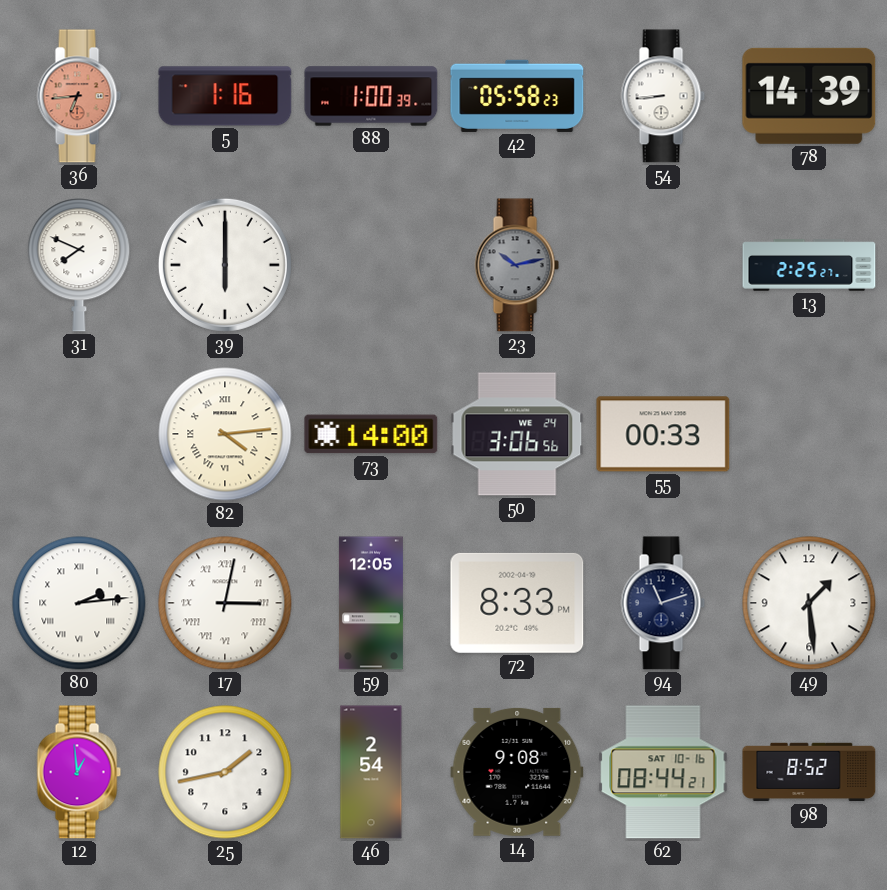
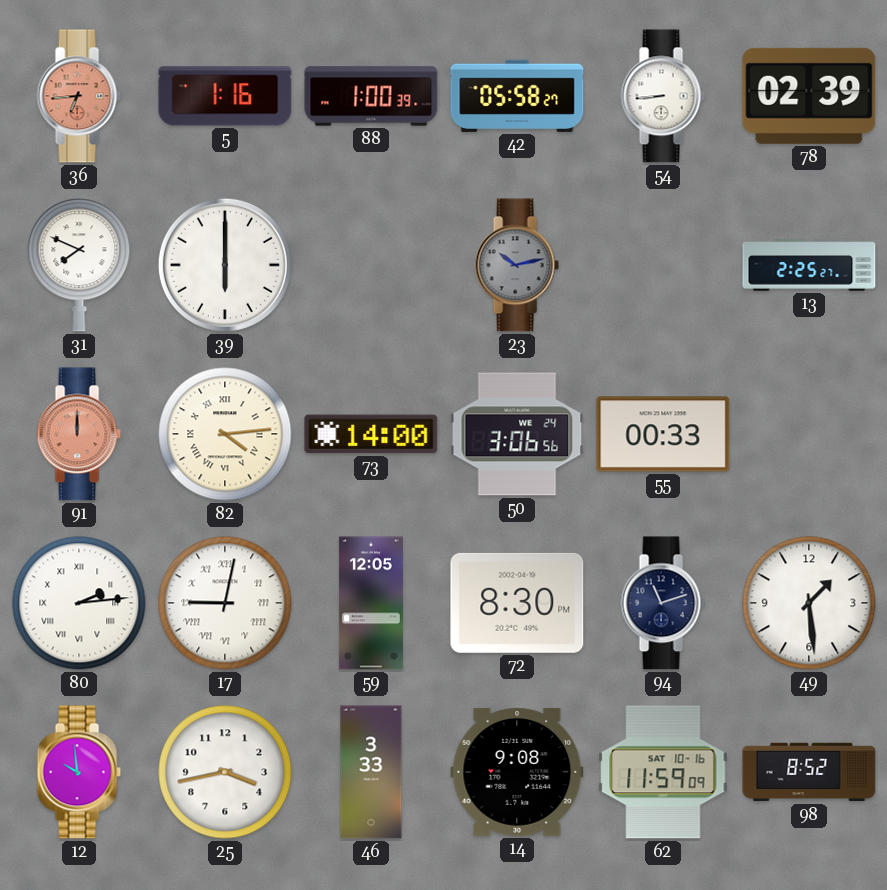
42: 05:58:23 -> 05:58:27
78: 14:39 -> 02:39
91: none -> 12:00
17: 3:02 -> 9:02
72: 8:33 -> 8:30
12: 12:59 -> 9:59
25: 1:43 -> 3:43
46: 2:54 -> 3:33
62: 08:44 -> 11:59
